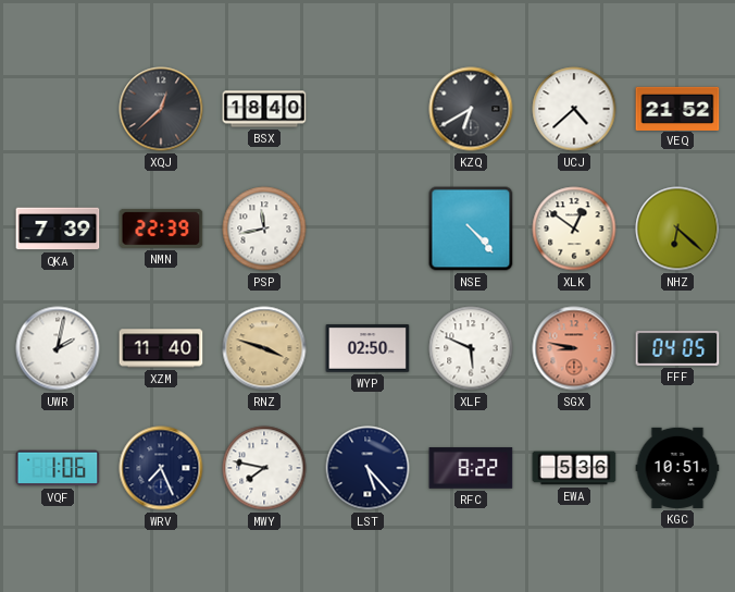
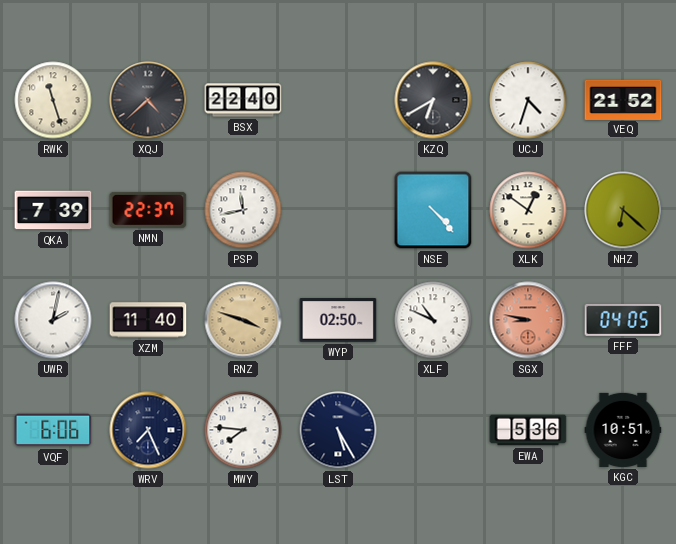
RWK: none -> 11:27
XQJ: 12:38 -> 4:38
BSX: 18:40 -> 22:40
UCJ: 4:38 -> 4:33
NMN: 22:39 -> 22:37
XLF: 5:49 -> 10:49
VQF: 1:06 -> 6:06
MWY: 7:47 -> 7:46
LST: 5:23 -> 5:25
RFC: 8:22 -> none
